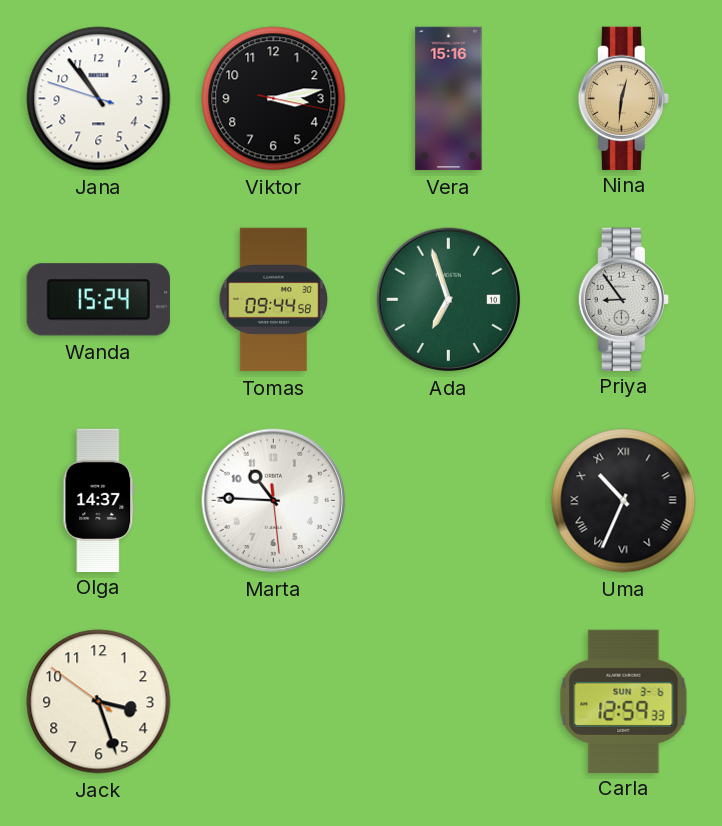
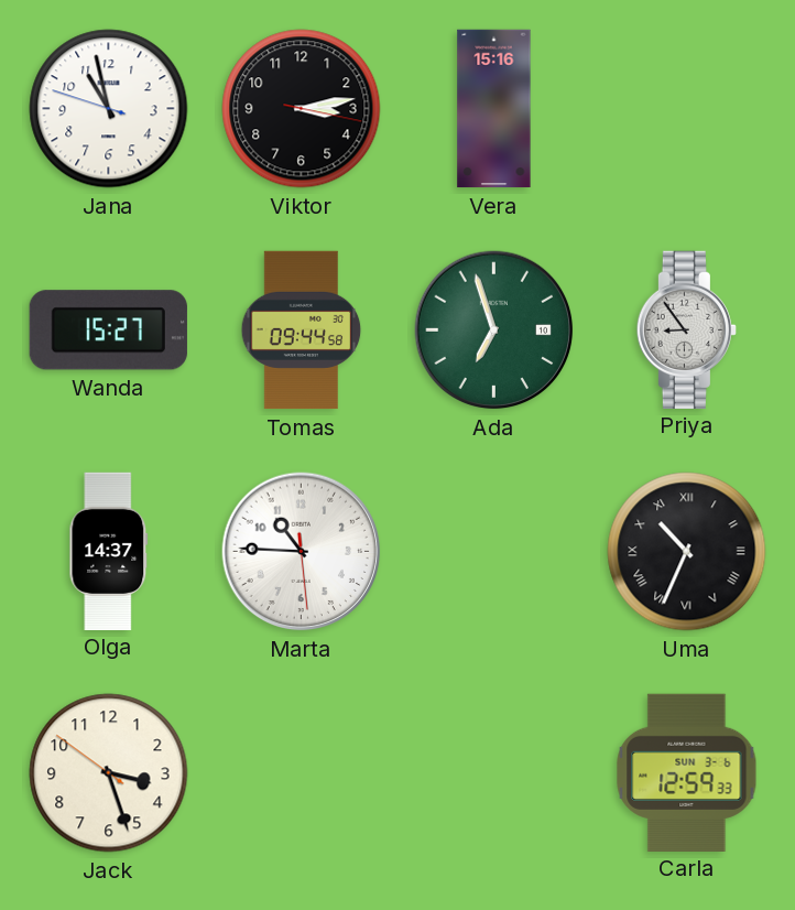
Jana: 10:53 -> 10:57
Nina: 12:31 -> none
Wanda: 15:24 -> 15:27
